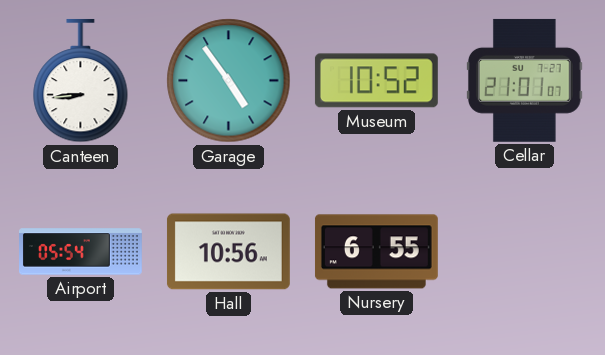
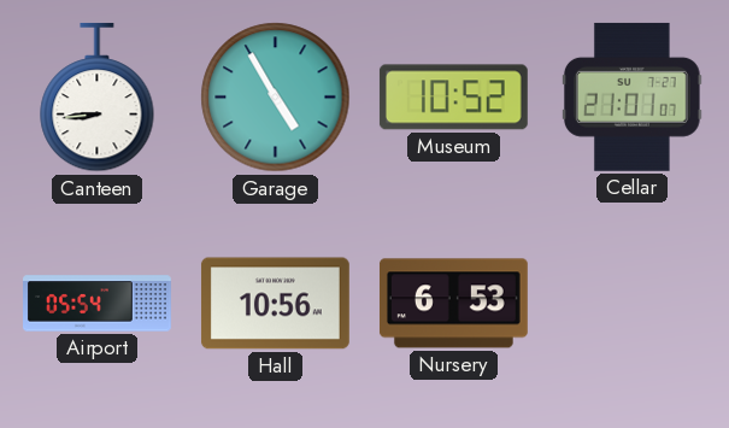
Garage: 4:54 -> 4:55
Nursery: 6:55 -> 6:53
